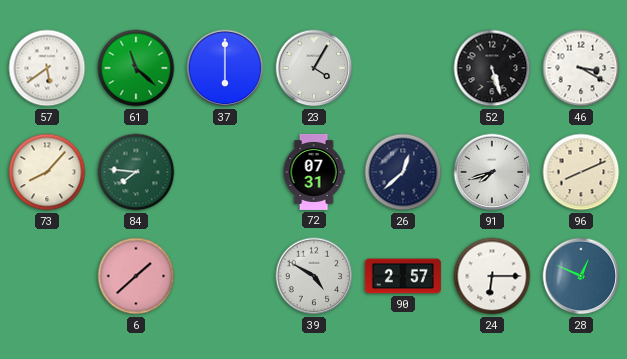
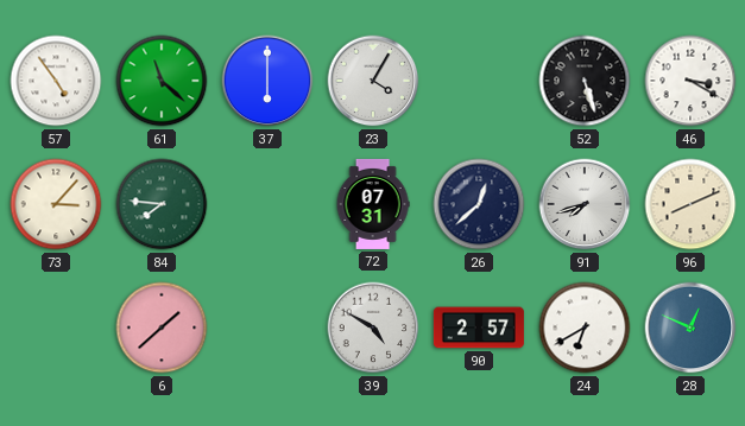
57: 5:39 -> 4:54
73: 8:07 -> 3:07
24: 6:15 -> 6:40
